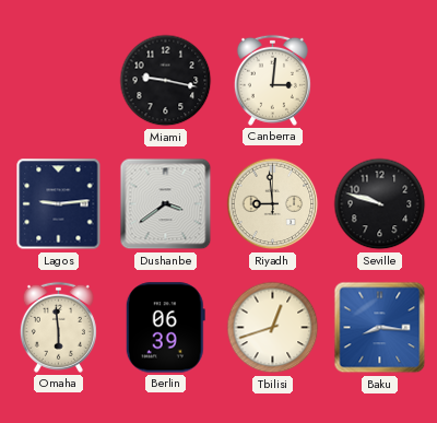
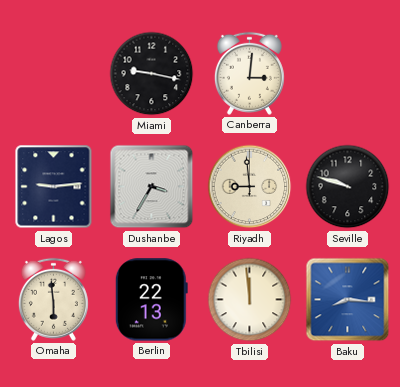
Dushanbe: 3:39 -> 3:35
Berlin: 06:39 -> 22:13
Tbilisi: 12:42 -> 11:59
